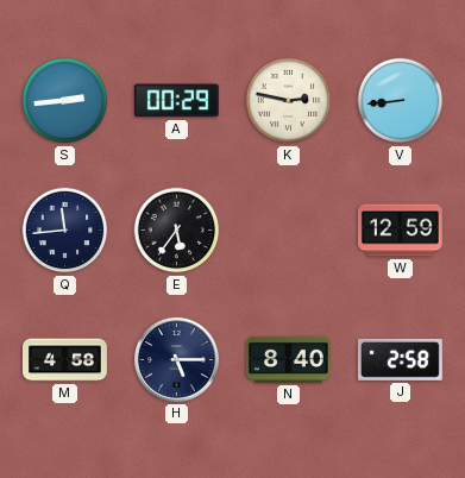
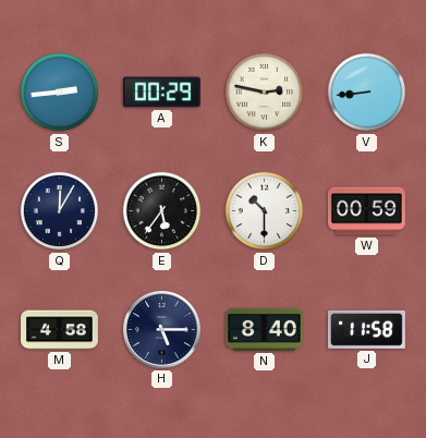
Q: 11:44 -> 12:05
D: none -> 10:30
W: 12:59 -> 00:59
J: 2:58 -> 11:58
